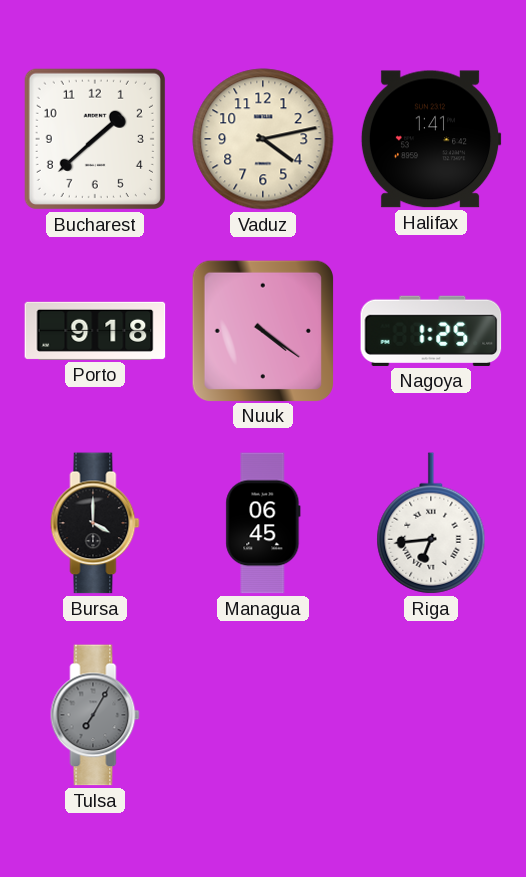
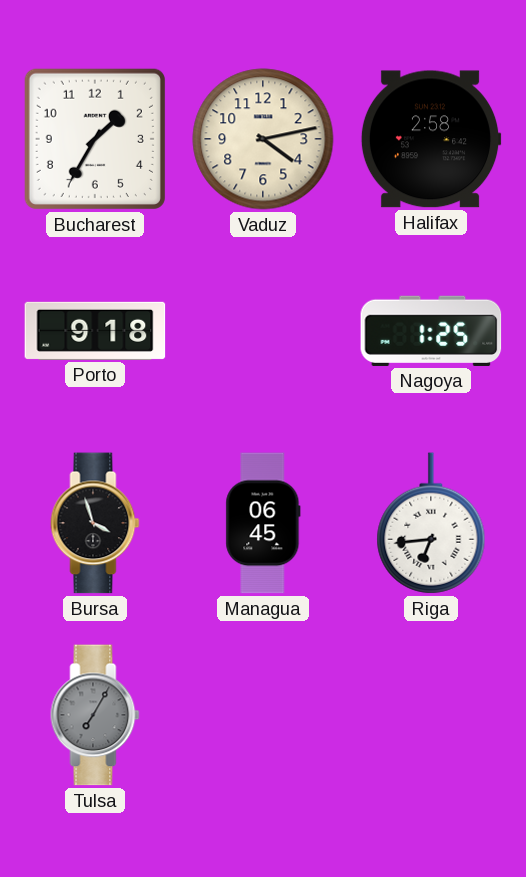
Bucharest: 1:38 -> 1:35
Halifax: 1:41 -> 2:58
Nuuk: 4:21 -> none
Bursa: 4:00 -> 3:57
